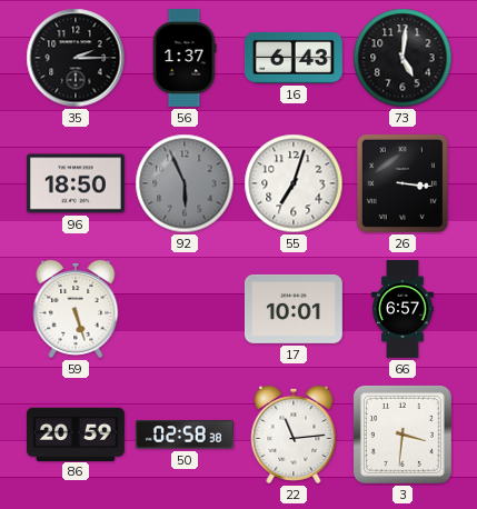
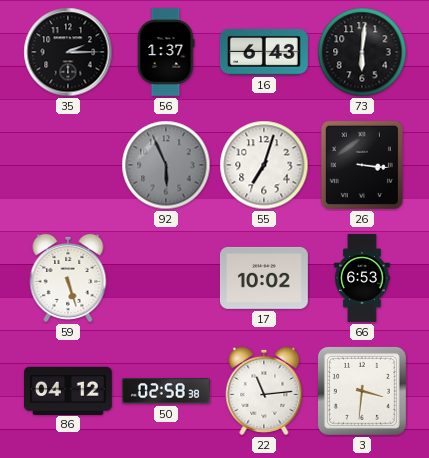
73: 5:01 -> 6:01
96: 18:50 -> none
17: 10:01 -> 10:02
66: 6:57 -> 6:53
86: 20:59 -> 04:12
